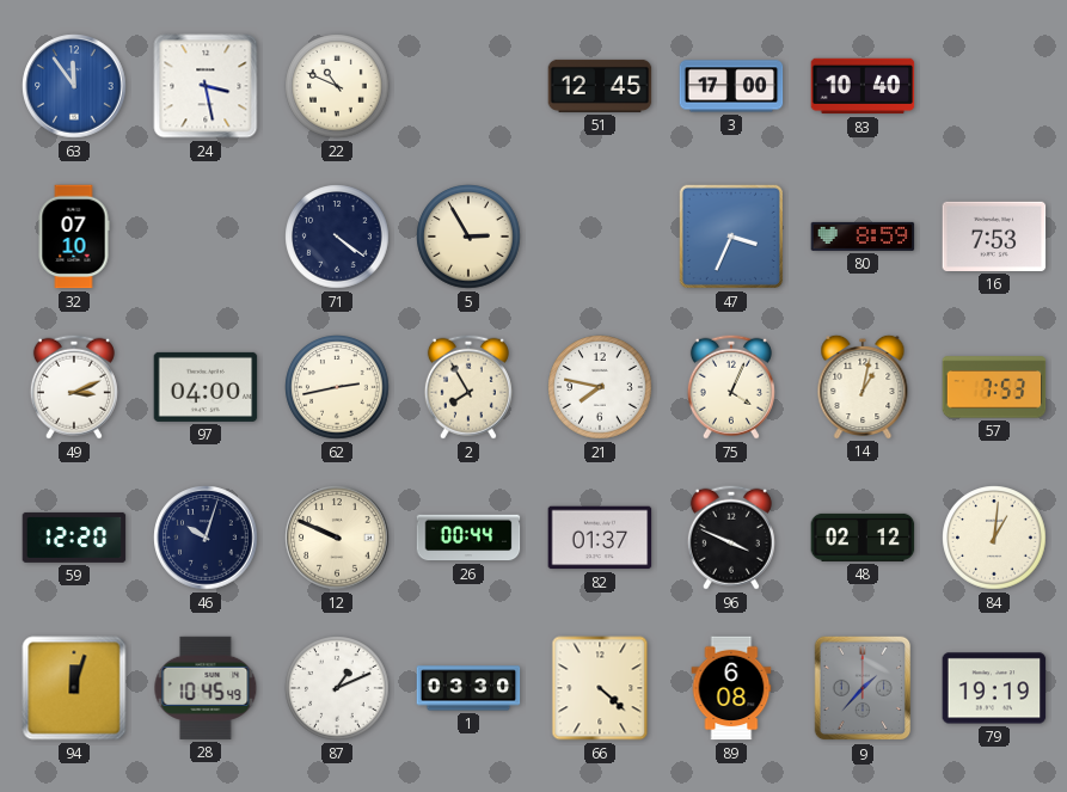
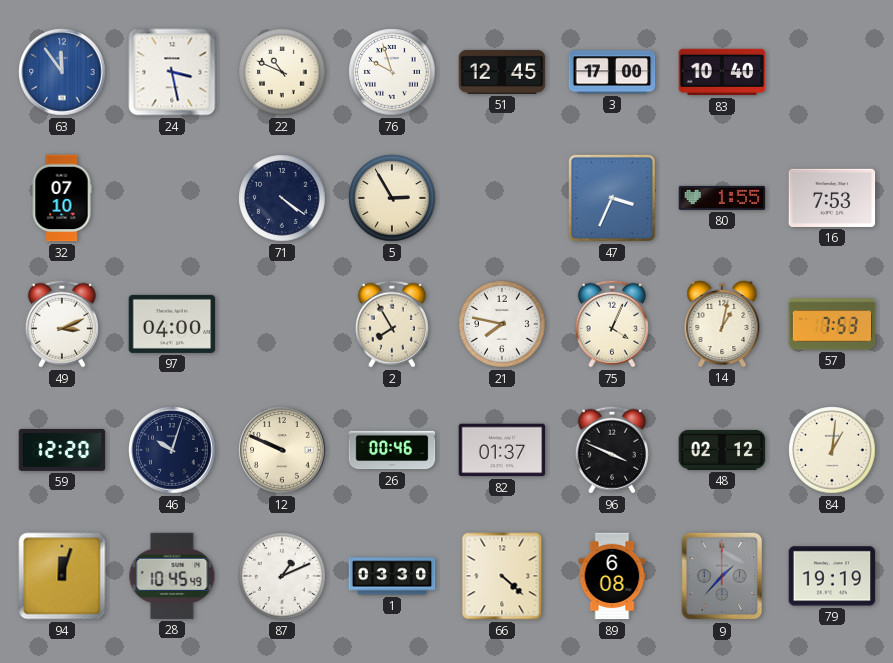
76: none -> 9:57
80: 8:59 -> 1:55
62: 2:43 -> none
26: 00:44 -> 00:46
